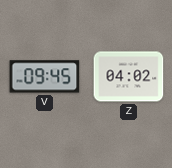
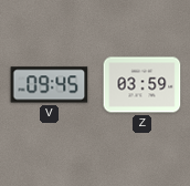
Z: 04:02 -> 03:59
